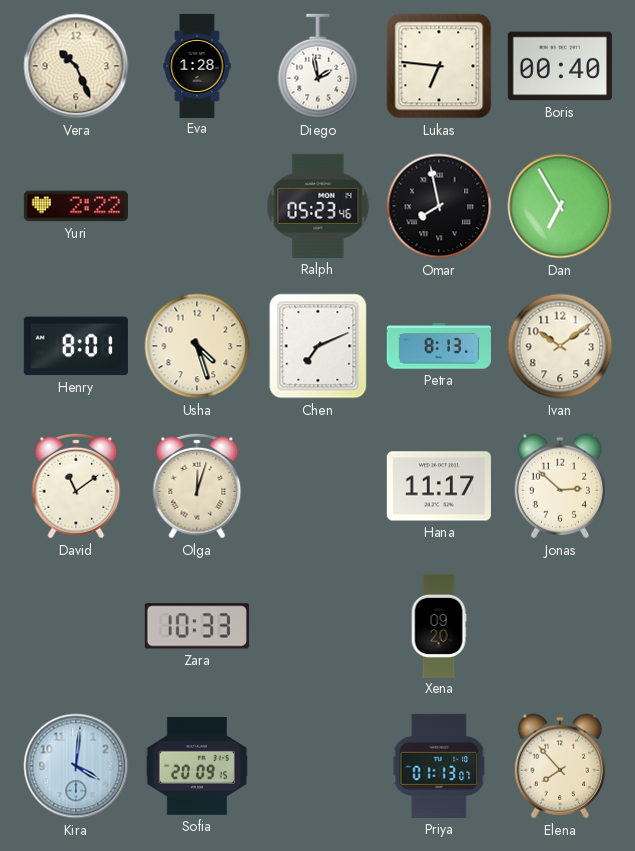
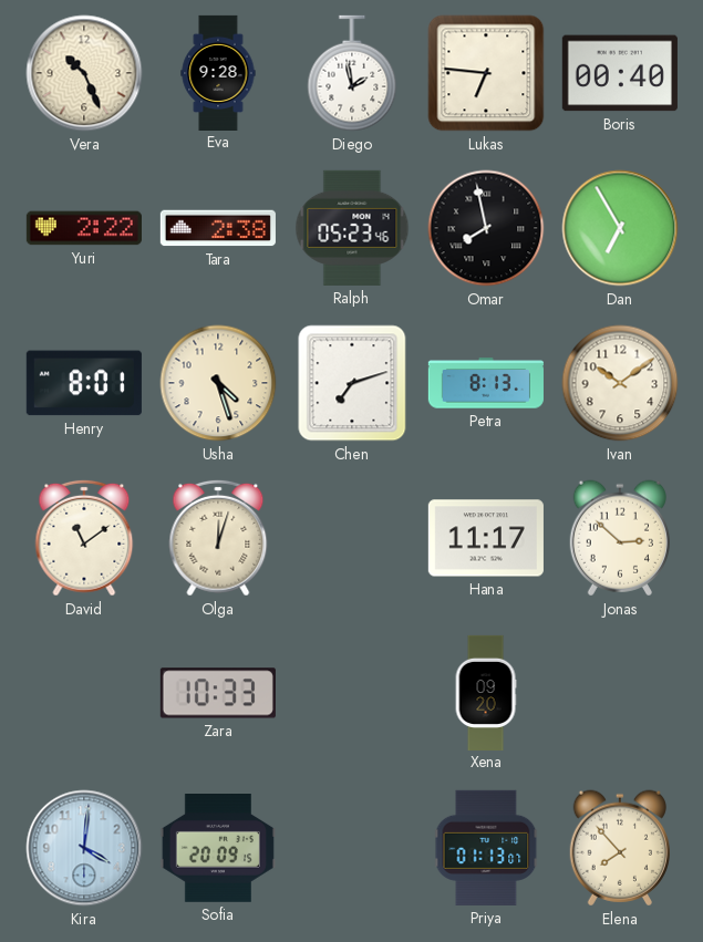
Eva: 1:28 -> 9:28
Tara: none -> 2:38
Chen: 7:11 -> 7:12
